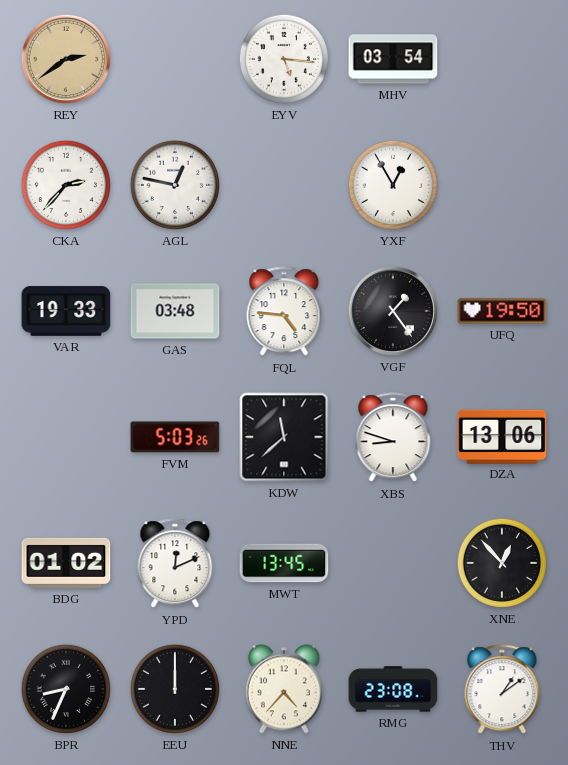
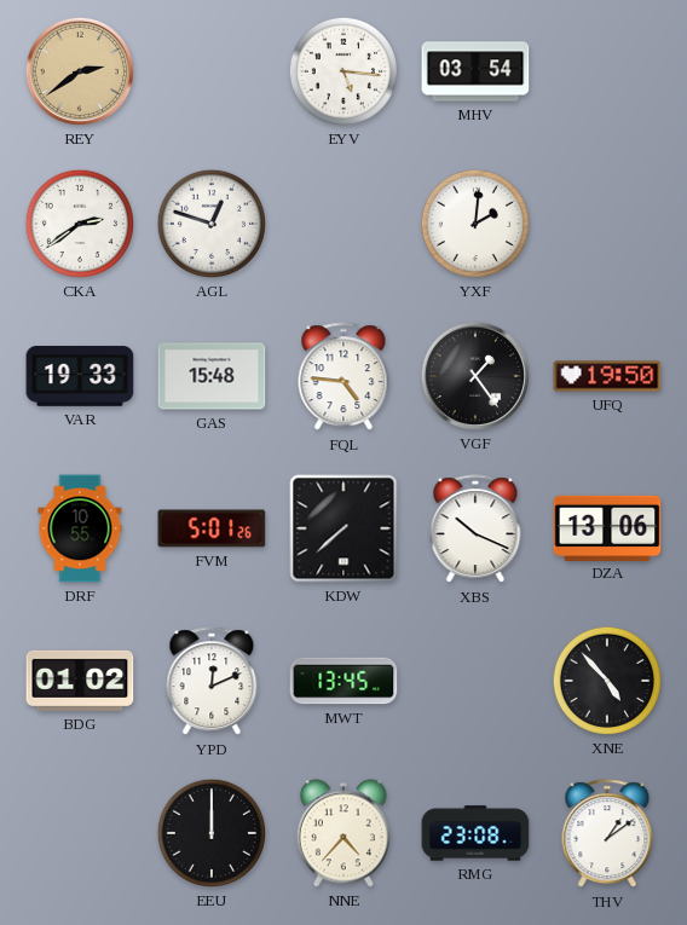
CKA: 2:37 -> 2:39
AGL: 12:47 -> 12:48
YXF: 12:55 -> 2:01
GAS: 03:48 -> 15:48
DRF: none -> 10:55
FVM: 5:03 -> 5:01
KDW: 11:38 -> 7:38
XBS: 8:48 -> 10:19
XNE: 12:53 -> 4:53
BPR: 8:34 -> none
